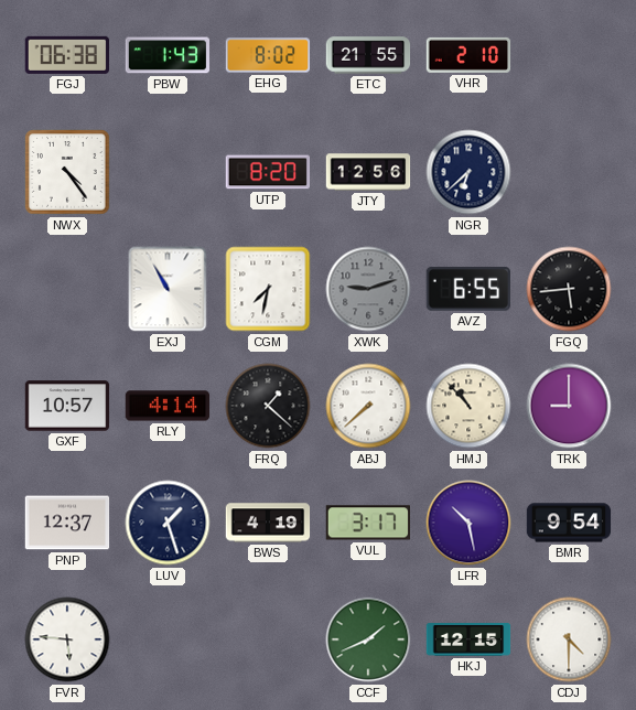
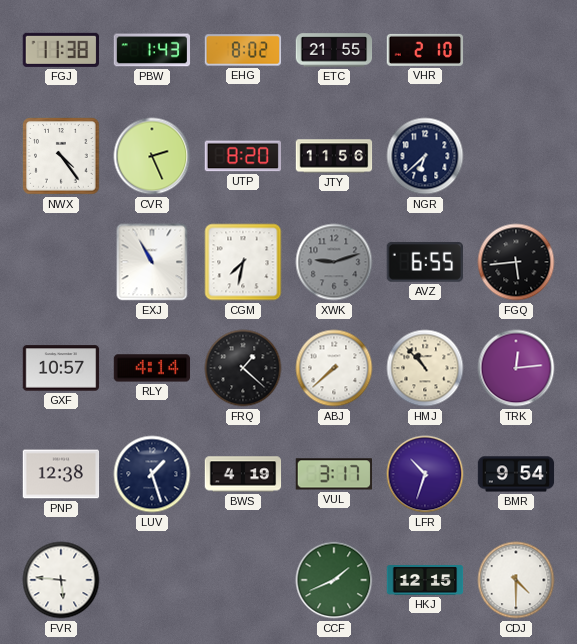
FGJ: 06:38 -> 11:38
CVR: none -> 2:26
JTY: 12:56 -> 11:56
TRK: 9:00 -> 12:14
PNP: 12:37 -> 12:38
LFR: 10:28 -> 10:33
